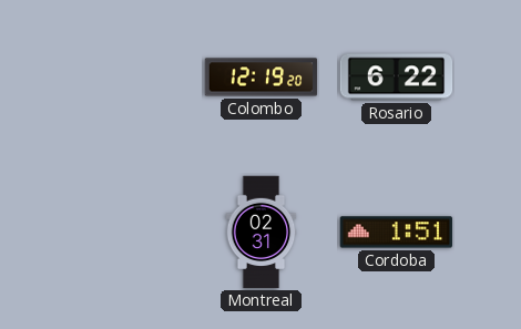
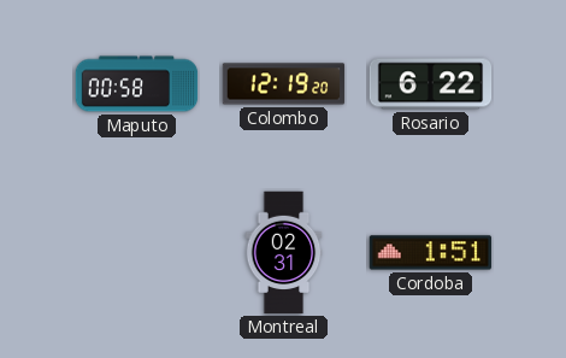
Maputo: none -> 00:58
